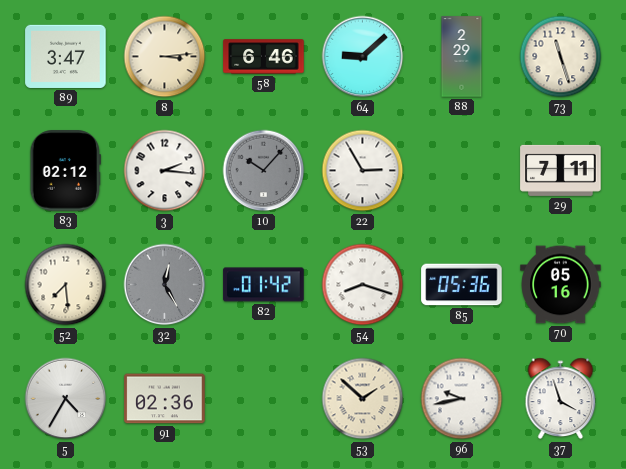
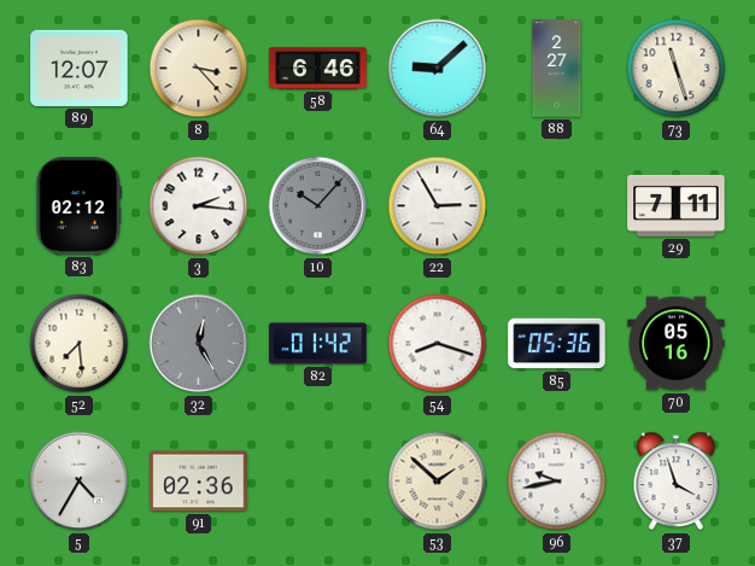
89: 3:47 -> 12:07
8: 3:14 -> 3:23
88: 2:29 -> 2:27
